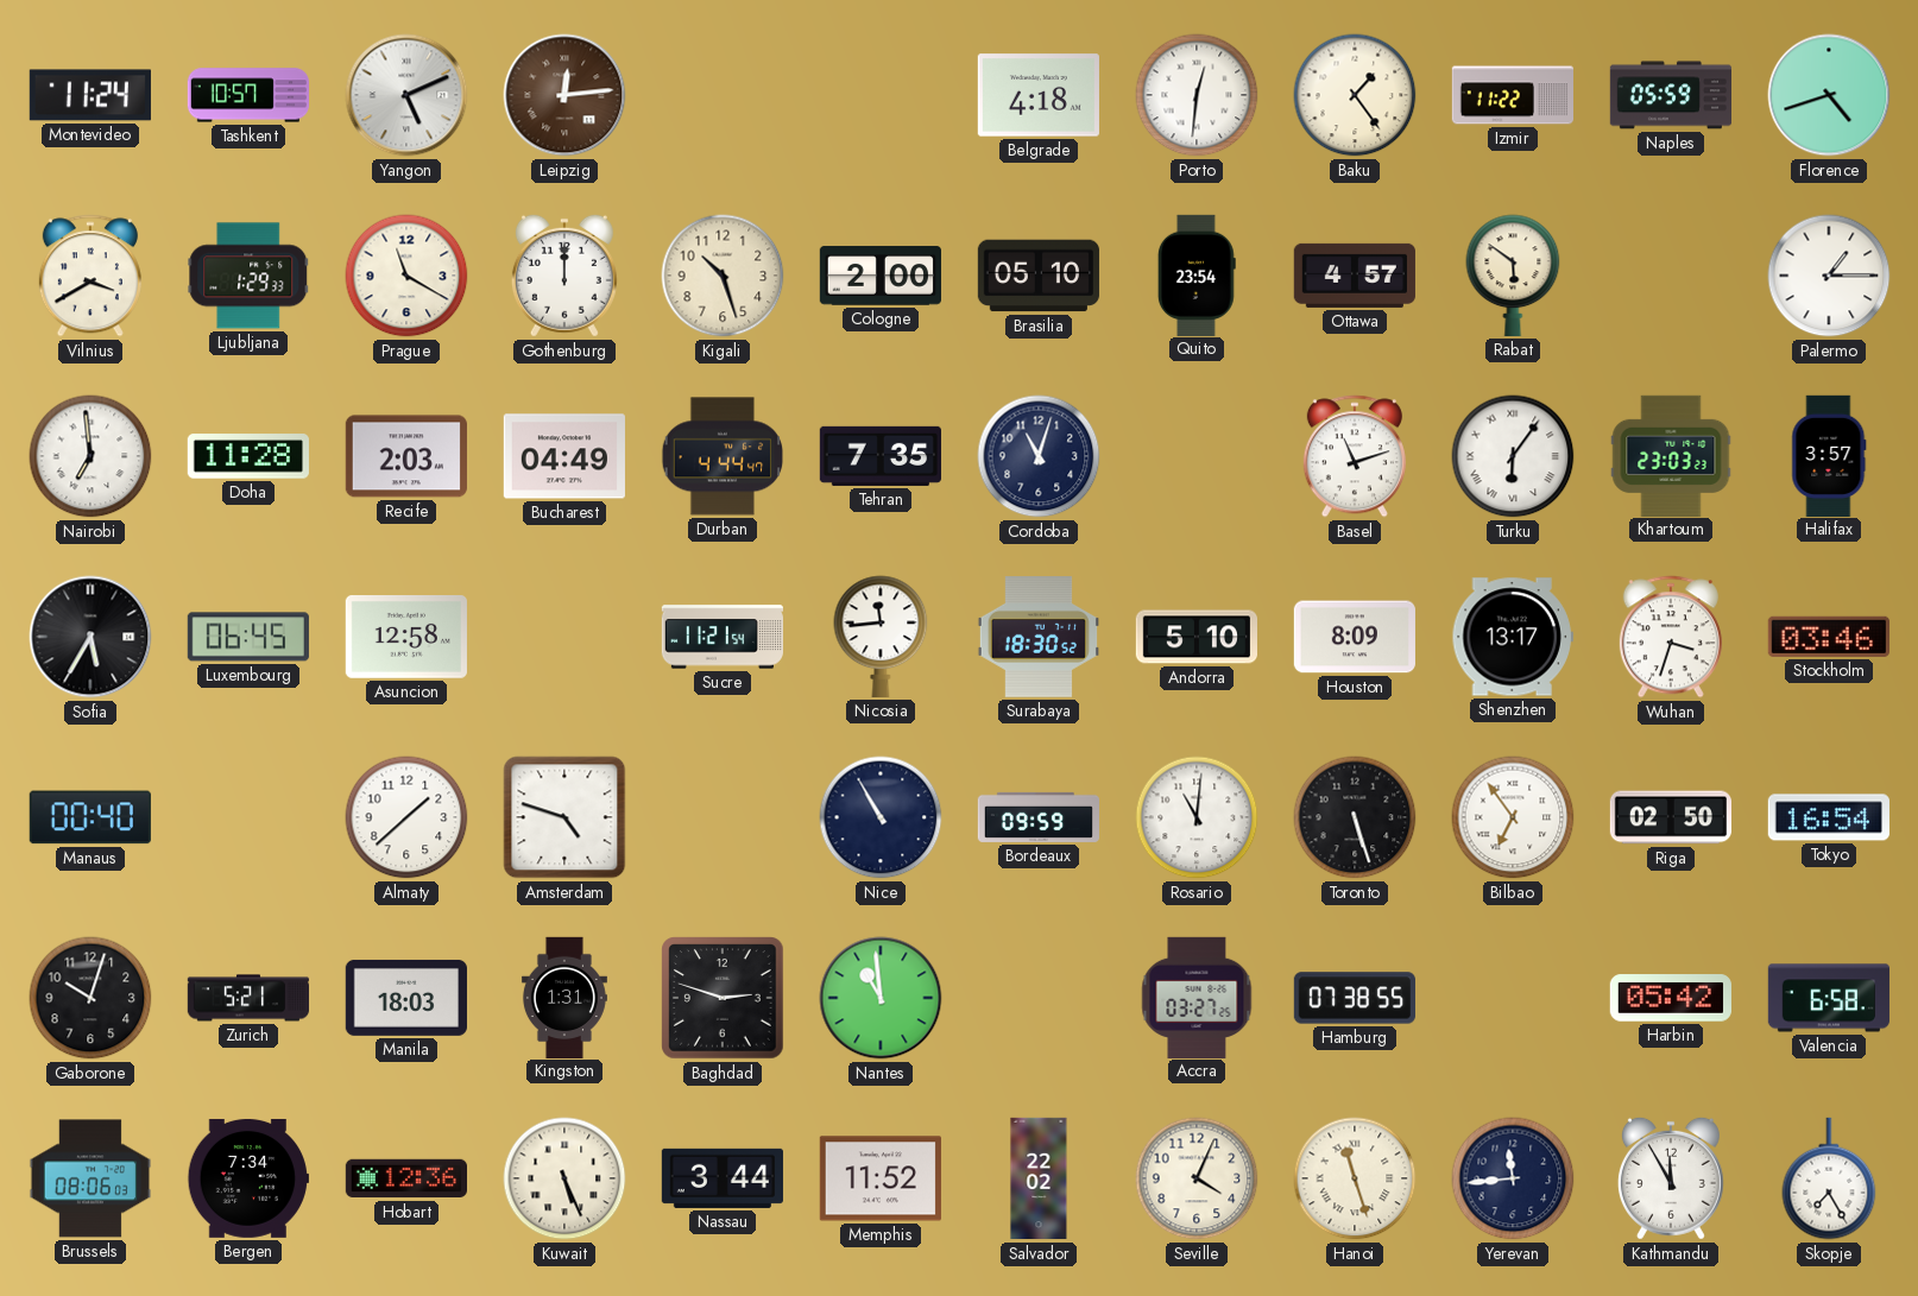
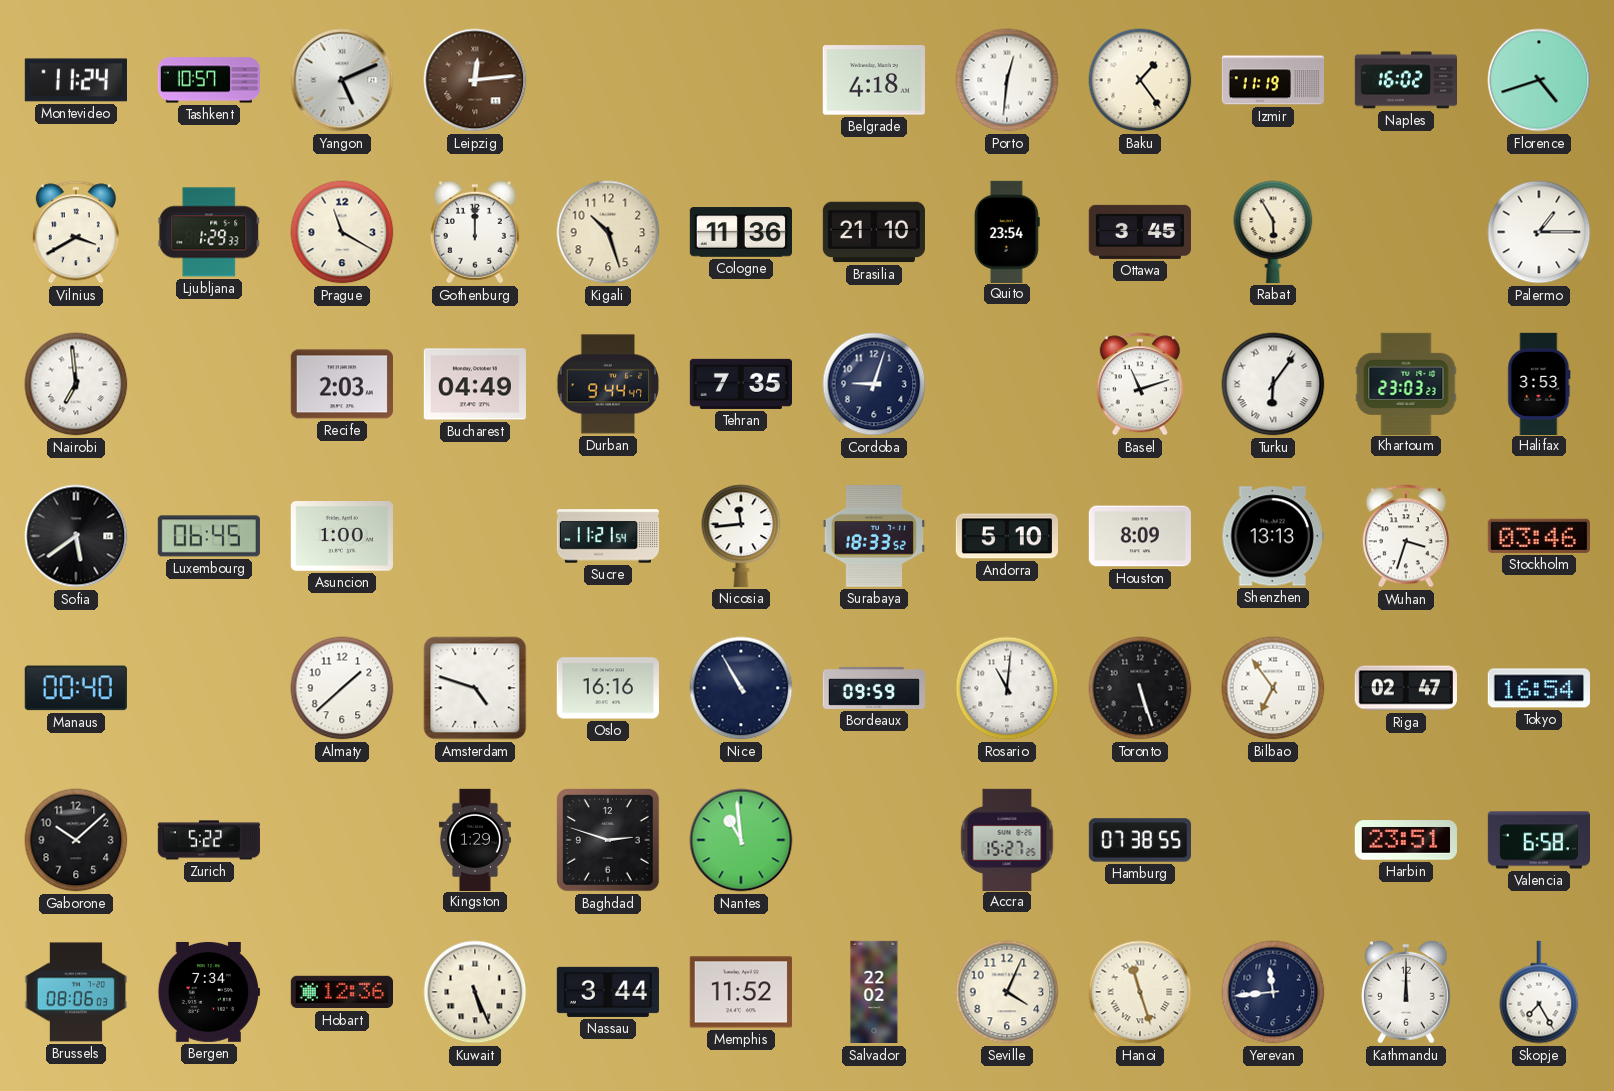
Izmir: 11:22 -> 11:19
Naples: 05:59 -> 16:02
Cologne: 2:00 -> 11:36
Brasilia: 05:10 -> 21:10
Ottawa: 4:57 -> 3:45
Rabat: 5:51 -> 5:55
Doha: 11:28 -> none
Durban: 4:44 -> 9:44
Cordoba: 11:03 -> 9:03
Halifax: 3:57 -> 3:53
Sofia: 5:35 -> 5:39
Asuncion: 12:58 -> 1:00
Surabaya: 18:30 -> 18:33
Shenzhen: 13:17 -> 13:13
Oslo: none -> 16:16
Riga: 02:50 -> 02:47
Gaborone: 10:03 -> 10:08
Zurich: 5:21 -> 5:22
Manila: 18:03 -> none
Kingston: 1:31 -> 1:29
Accra: 03:27 -> 15:27
Harbin: 05:42 -> 23:51
Kathmandu: 11:55 -> 12:00
